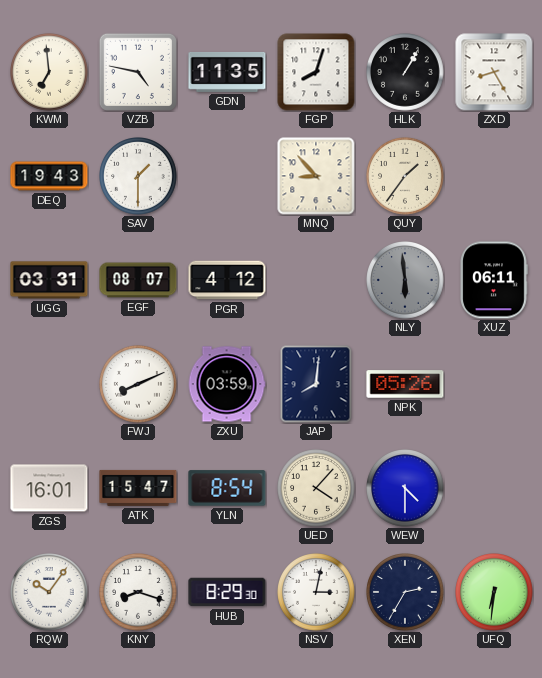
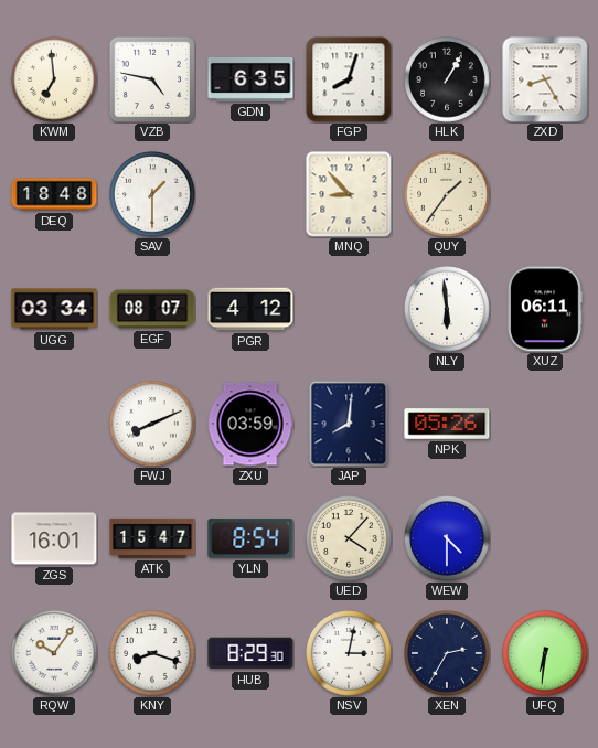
GDN: 11:35 -> 6:35
DEQ: 19:43 -> 18:48
UGG: 03:31 -> 03:34
NLY dial: grey -> white
